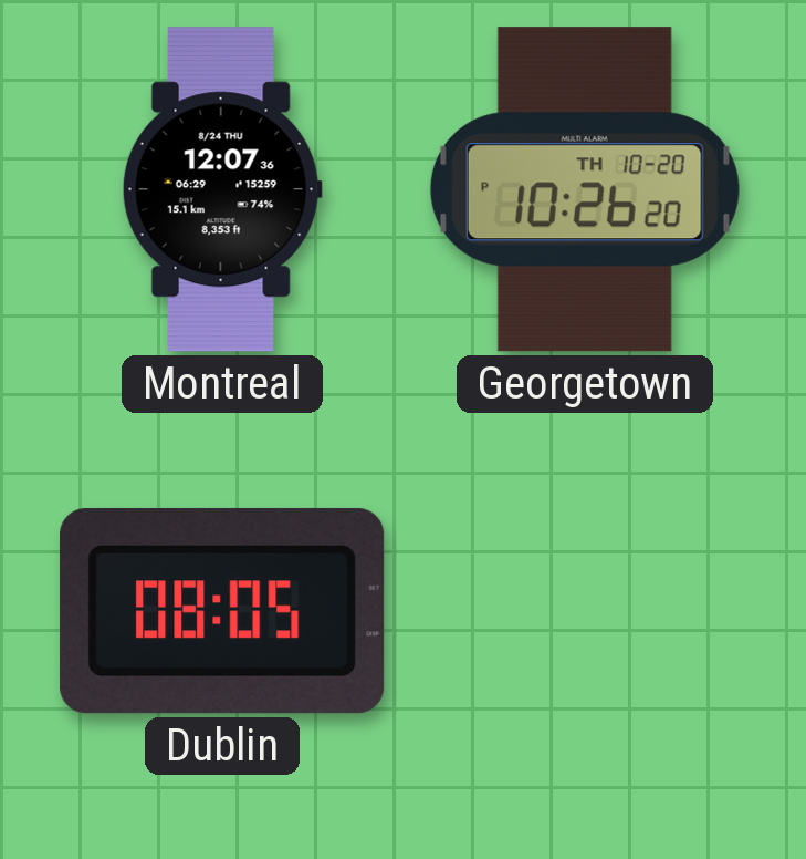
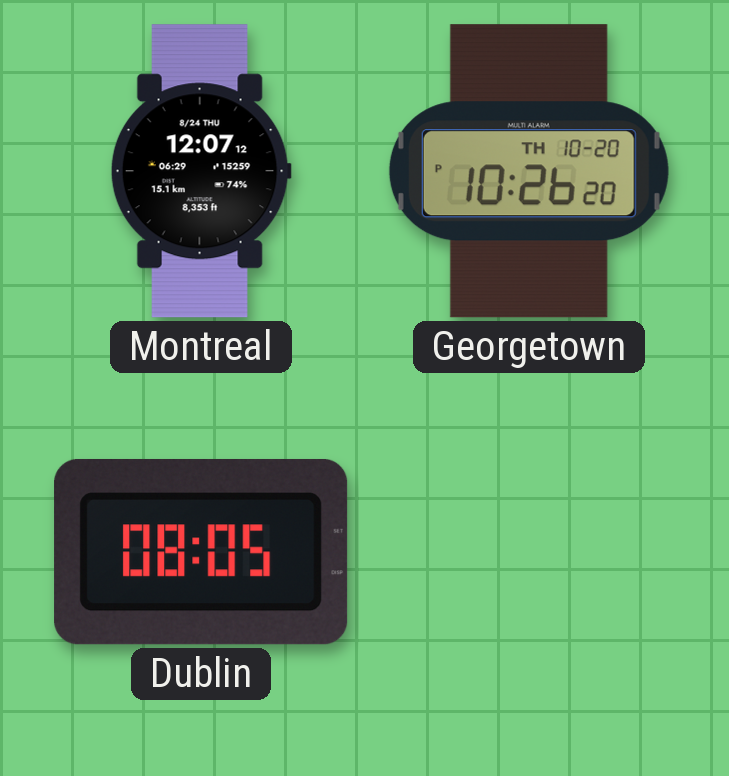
Montreal: 12:07:36 -> 12:07:12
